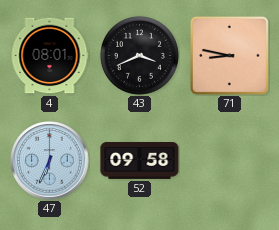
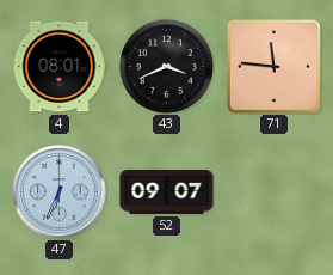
71: 8:47 -> 11:46
52: 09:58 -> 09:07
